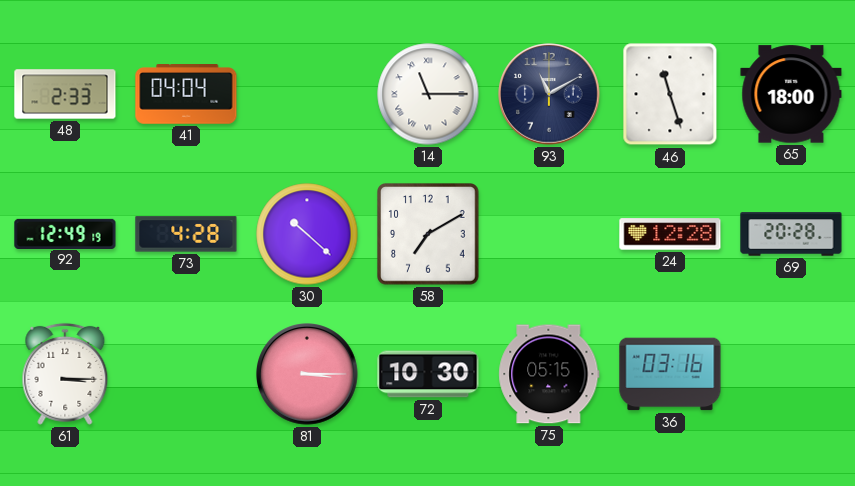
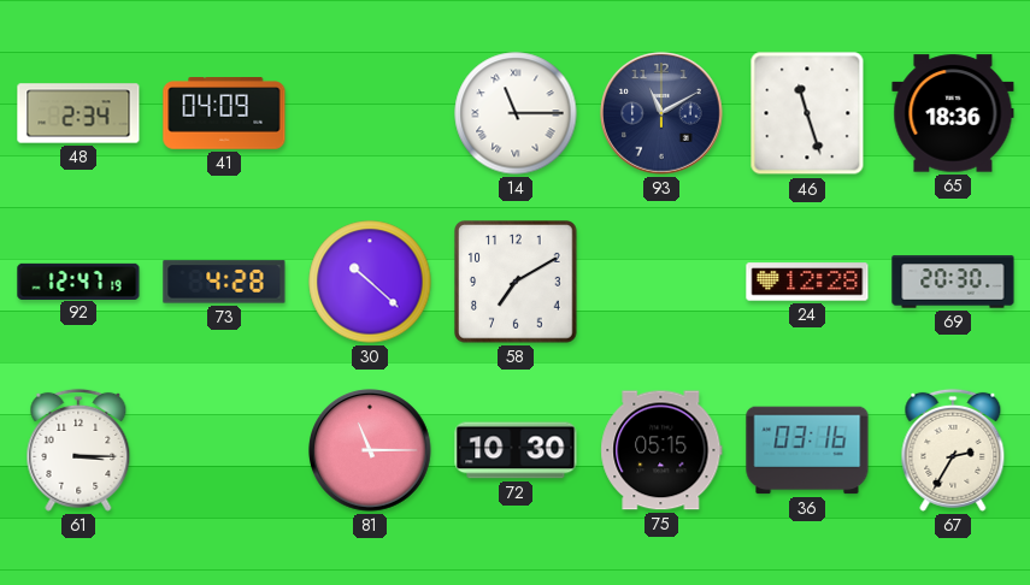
48: 2:33 -> 2:34
41: 04:04 -> 04:09
65: 18:00 -> 18:36
92: 12:49 -> 12:47
69: 20:28 -> 20:30
81: 3:15 -> 11:15
67: none -> 2:35
